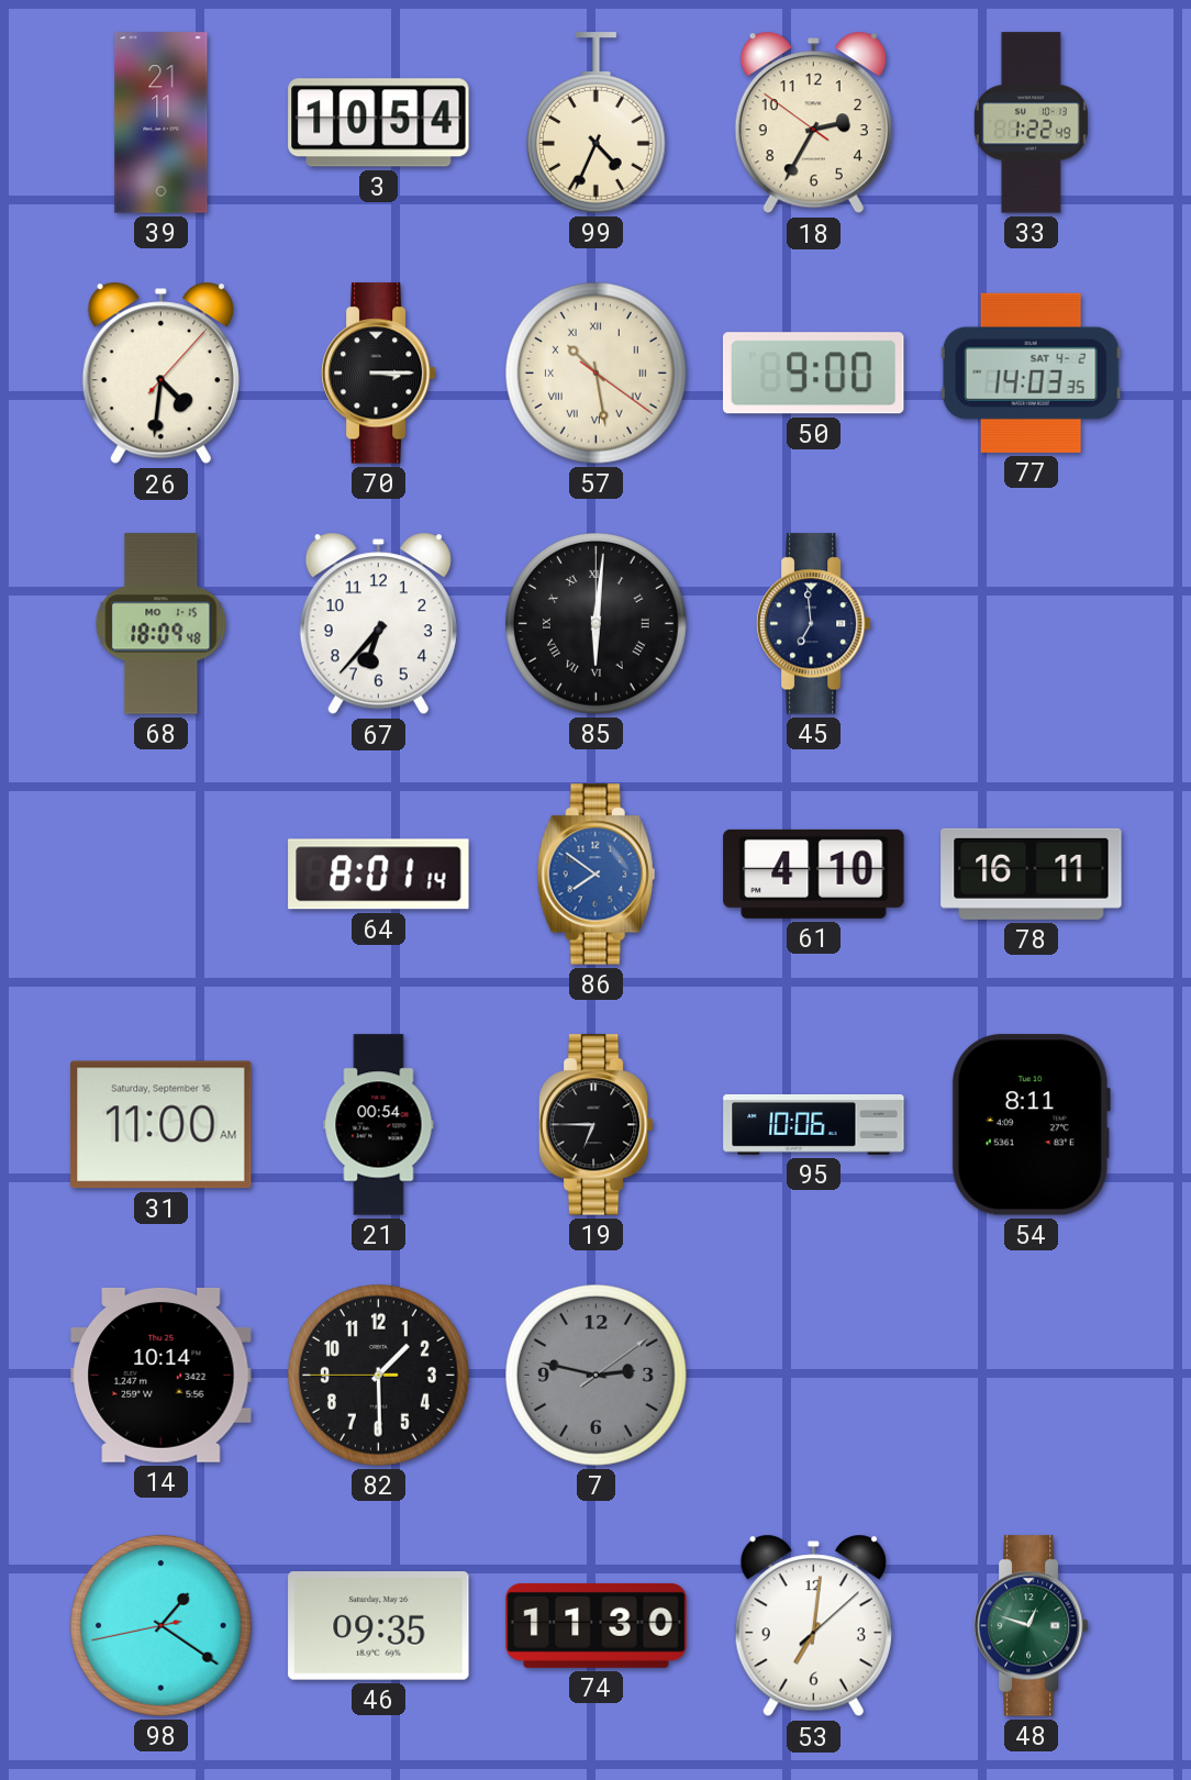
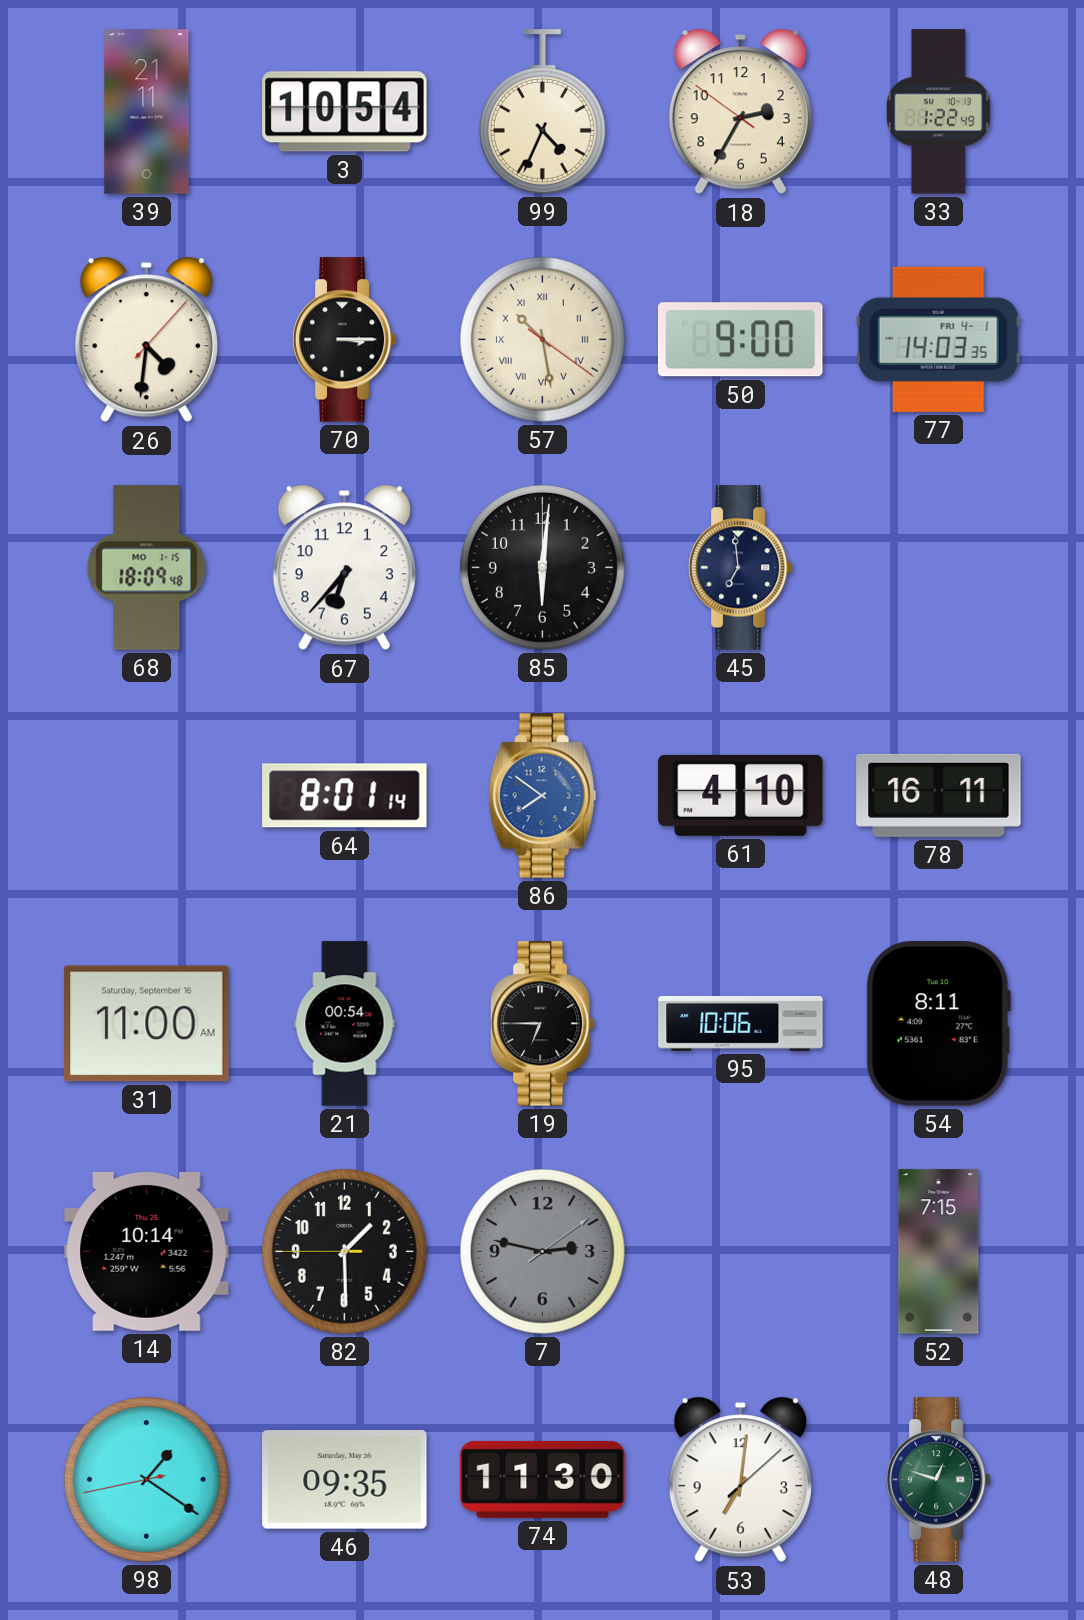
77 date: SAT 4-2 -> FRI 4-1
85 numerals: Roman -> Arabic
52: none -> 7:15
